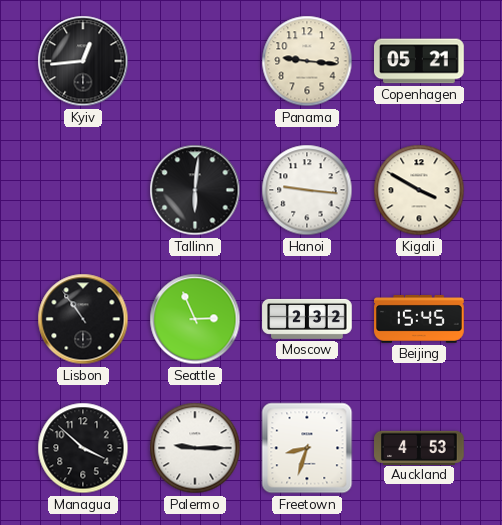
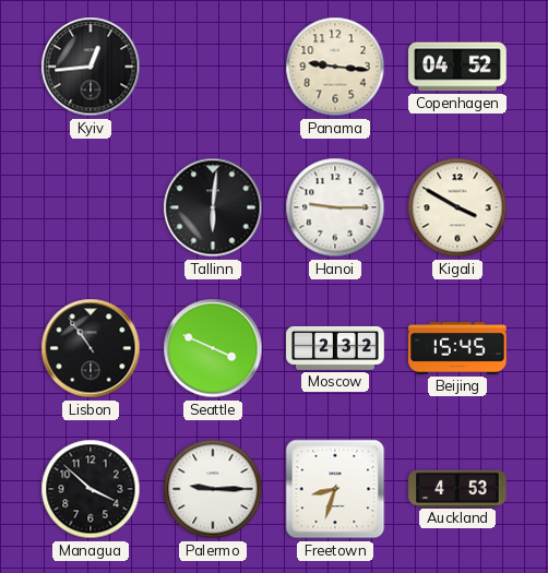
Copenhagen: 05:21 -> 04:52
Hanoi: 9:16 -> 9:15
Seattle: 2:56 -> 3:49
